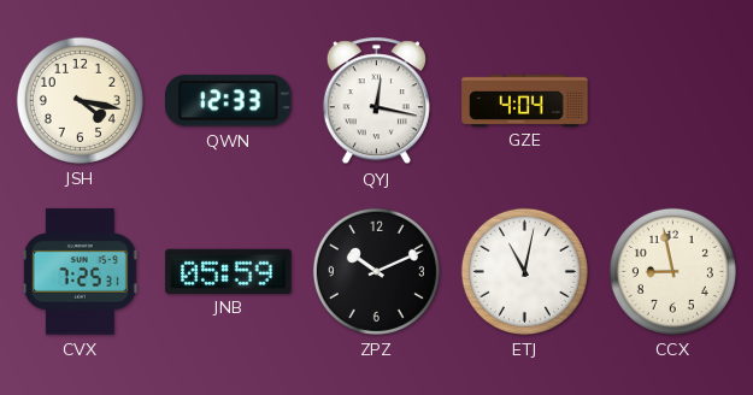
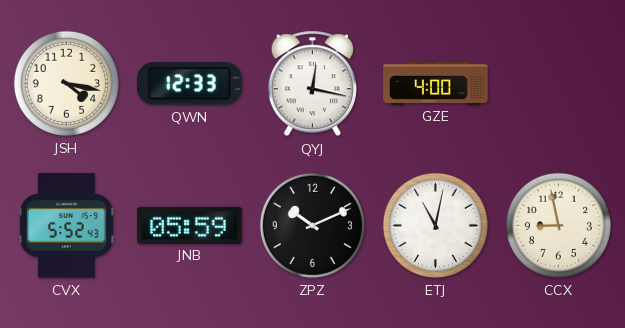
GZE: 4:04 -> 4:00
CVX: 7:25 -> 5:52
